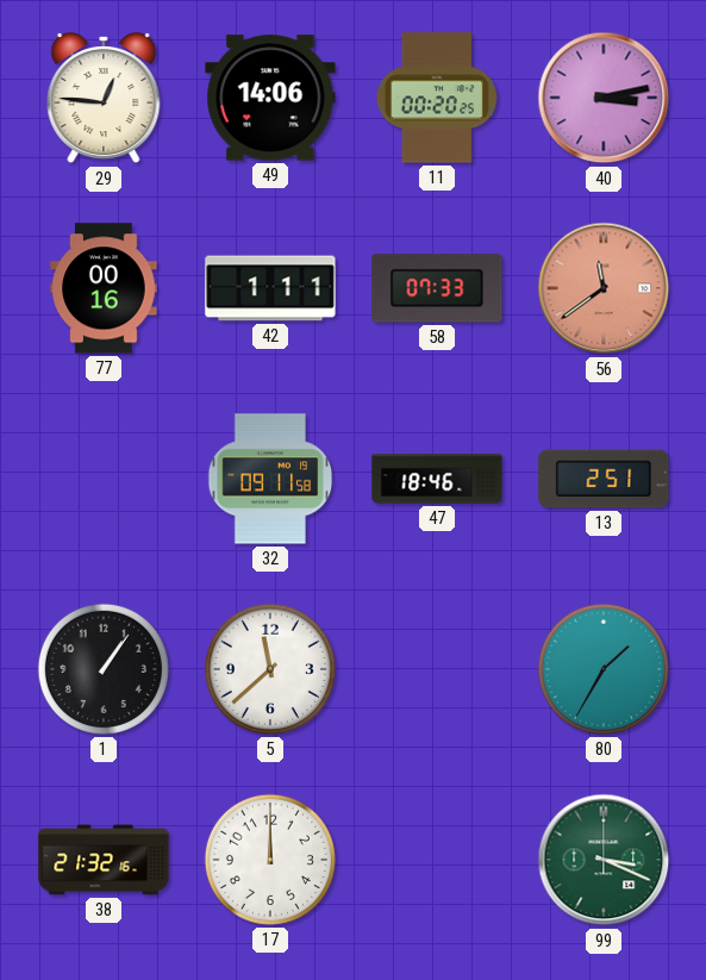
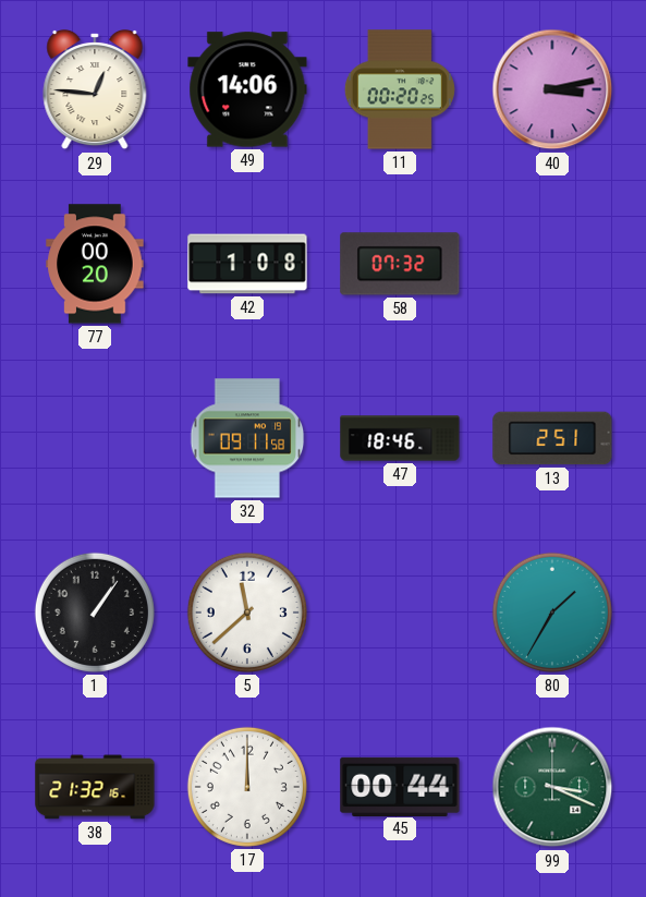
77: 00:16 -> 00:20
42: 1:11 -> 1:08
58: 07:33 -> 07:32
56: 11:39 -> none
45: none -> 00:44
